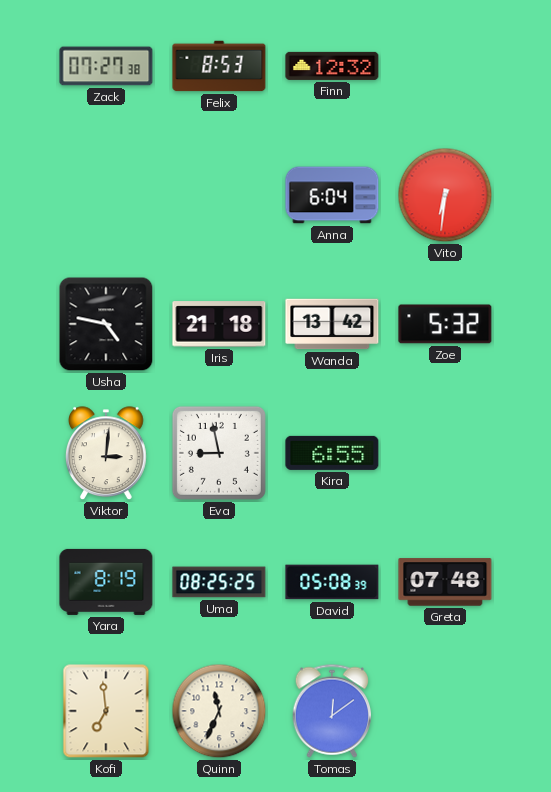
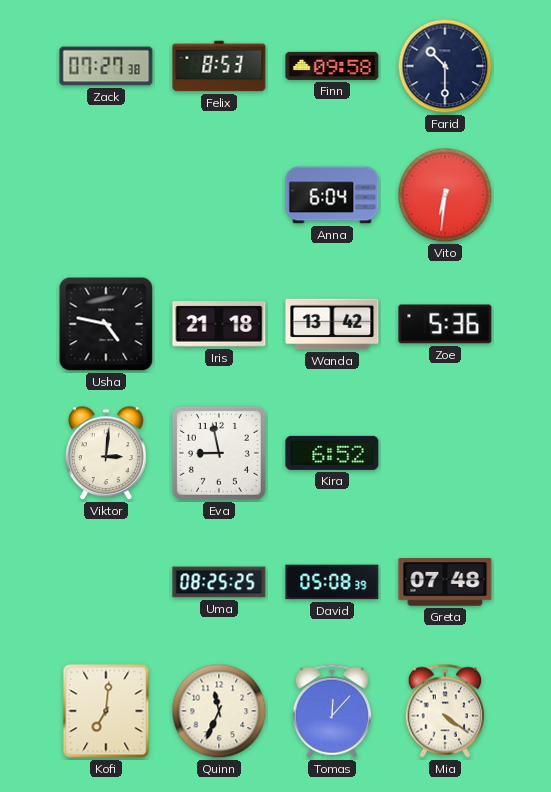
Finn: 12:32 -> 09:58
Farid: none -> 10:30
Zoe: 5:32 -> 5:36
Kira: 6:55 -> 6:52
Yara: 8:19 -> none
Kofi: 6:59 -> 7:01
Tomas: 12:09 -> 12:07
Mia: none -> 4:21
